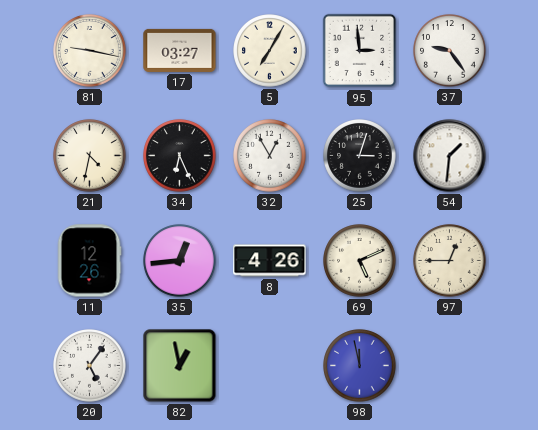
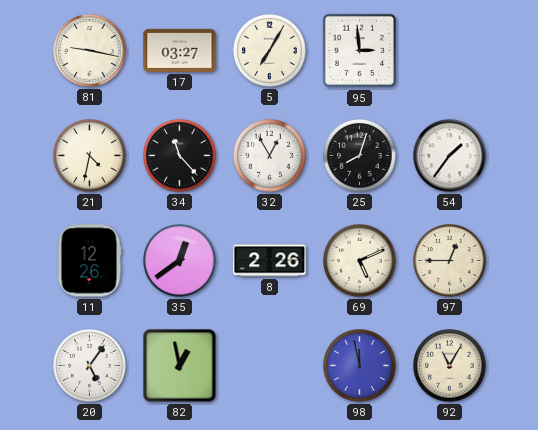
37: 9:24 -> none
34: 6:26 -> 11:23
25: 3:03 -> 8:03
54: 1:31 -> 1:36
35: 12:44 -> 12:39
8: 4:26 -> 2:26
92: none -> 11:05
